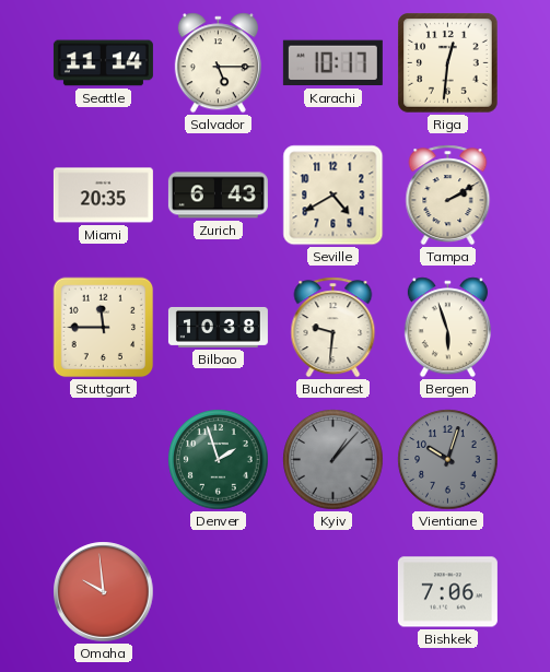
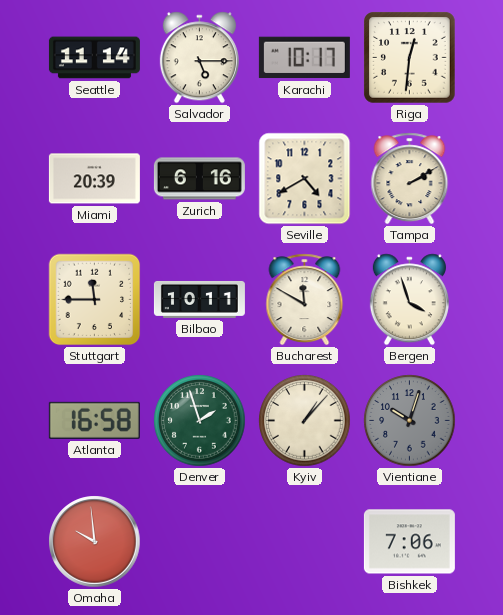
Miami: 20:35 -> 20:39
Zurich: 6:43 -> 6:16
Bilbao: 10:38 -> 10:11
Bucharest: 9:31 -> 11:50
Bergen: 5:57 -> 3:57
Atlanta: none -> 16:58
Kyiv dial: grey -> cream
